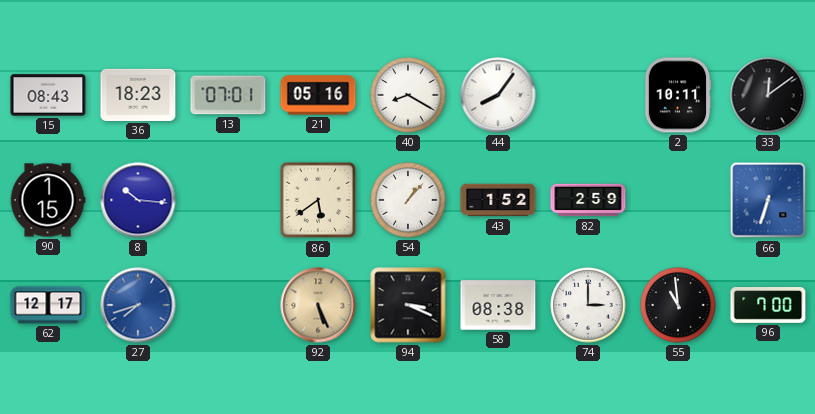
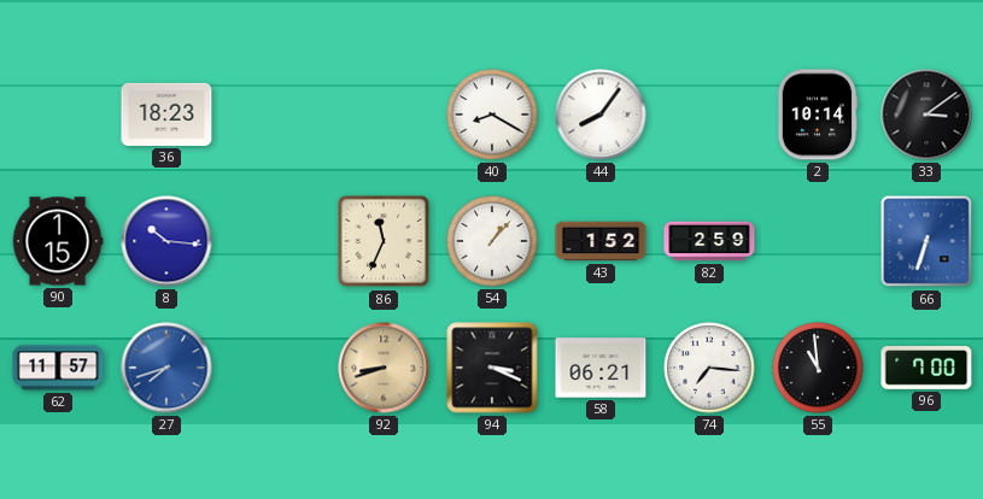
15: 08:43 -> none
13: 07:01 -> none
21: 05:16 -> none
2: 10:11 -> 10:14
33: 12:09 -> 3:09
86: 5:39 -> 11:34
62: 12:17 -> 11:57
92: 5:26 -> 8:42
58: 08:38 -> 06:21
74: 3:00 -> 7:16
